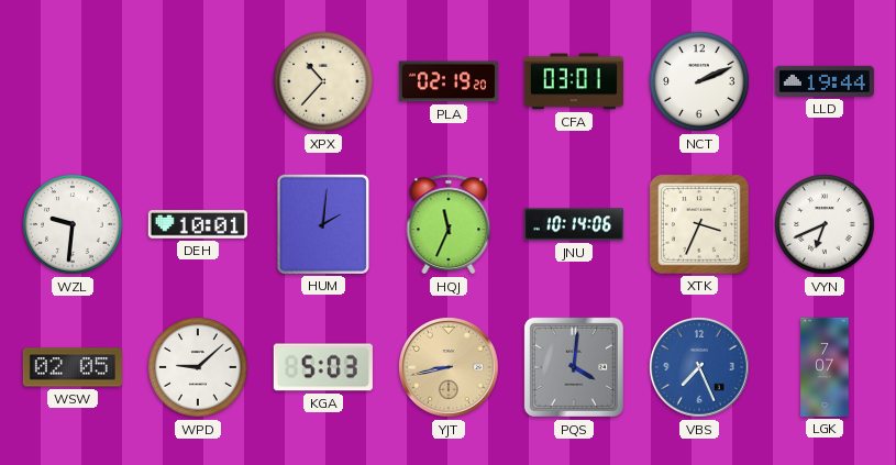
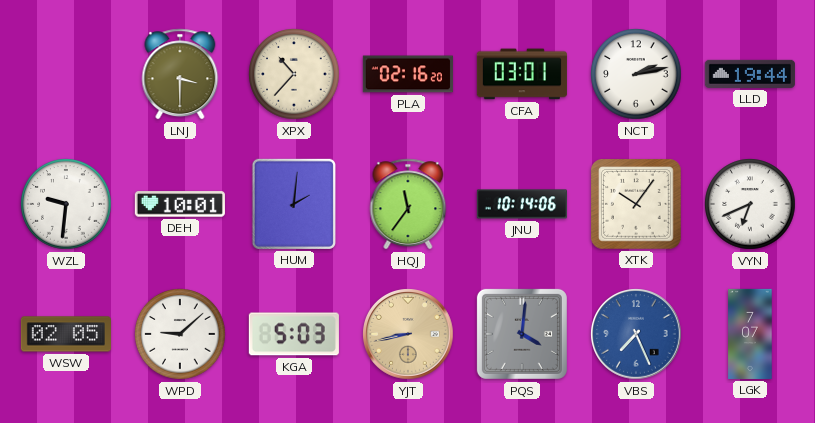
LNJ: none -> 3:30
PLA: 02:19 -> 02:16
NCT: 2:11 -> 2:13
HQJ: 11:34 -> 11:36
XTK: 3:34 -> 10:06
